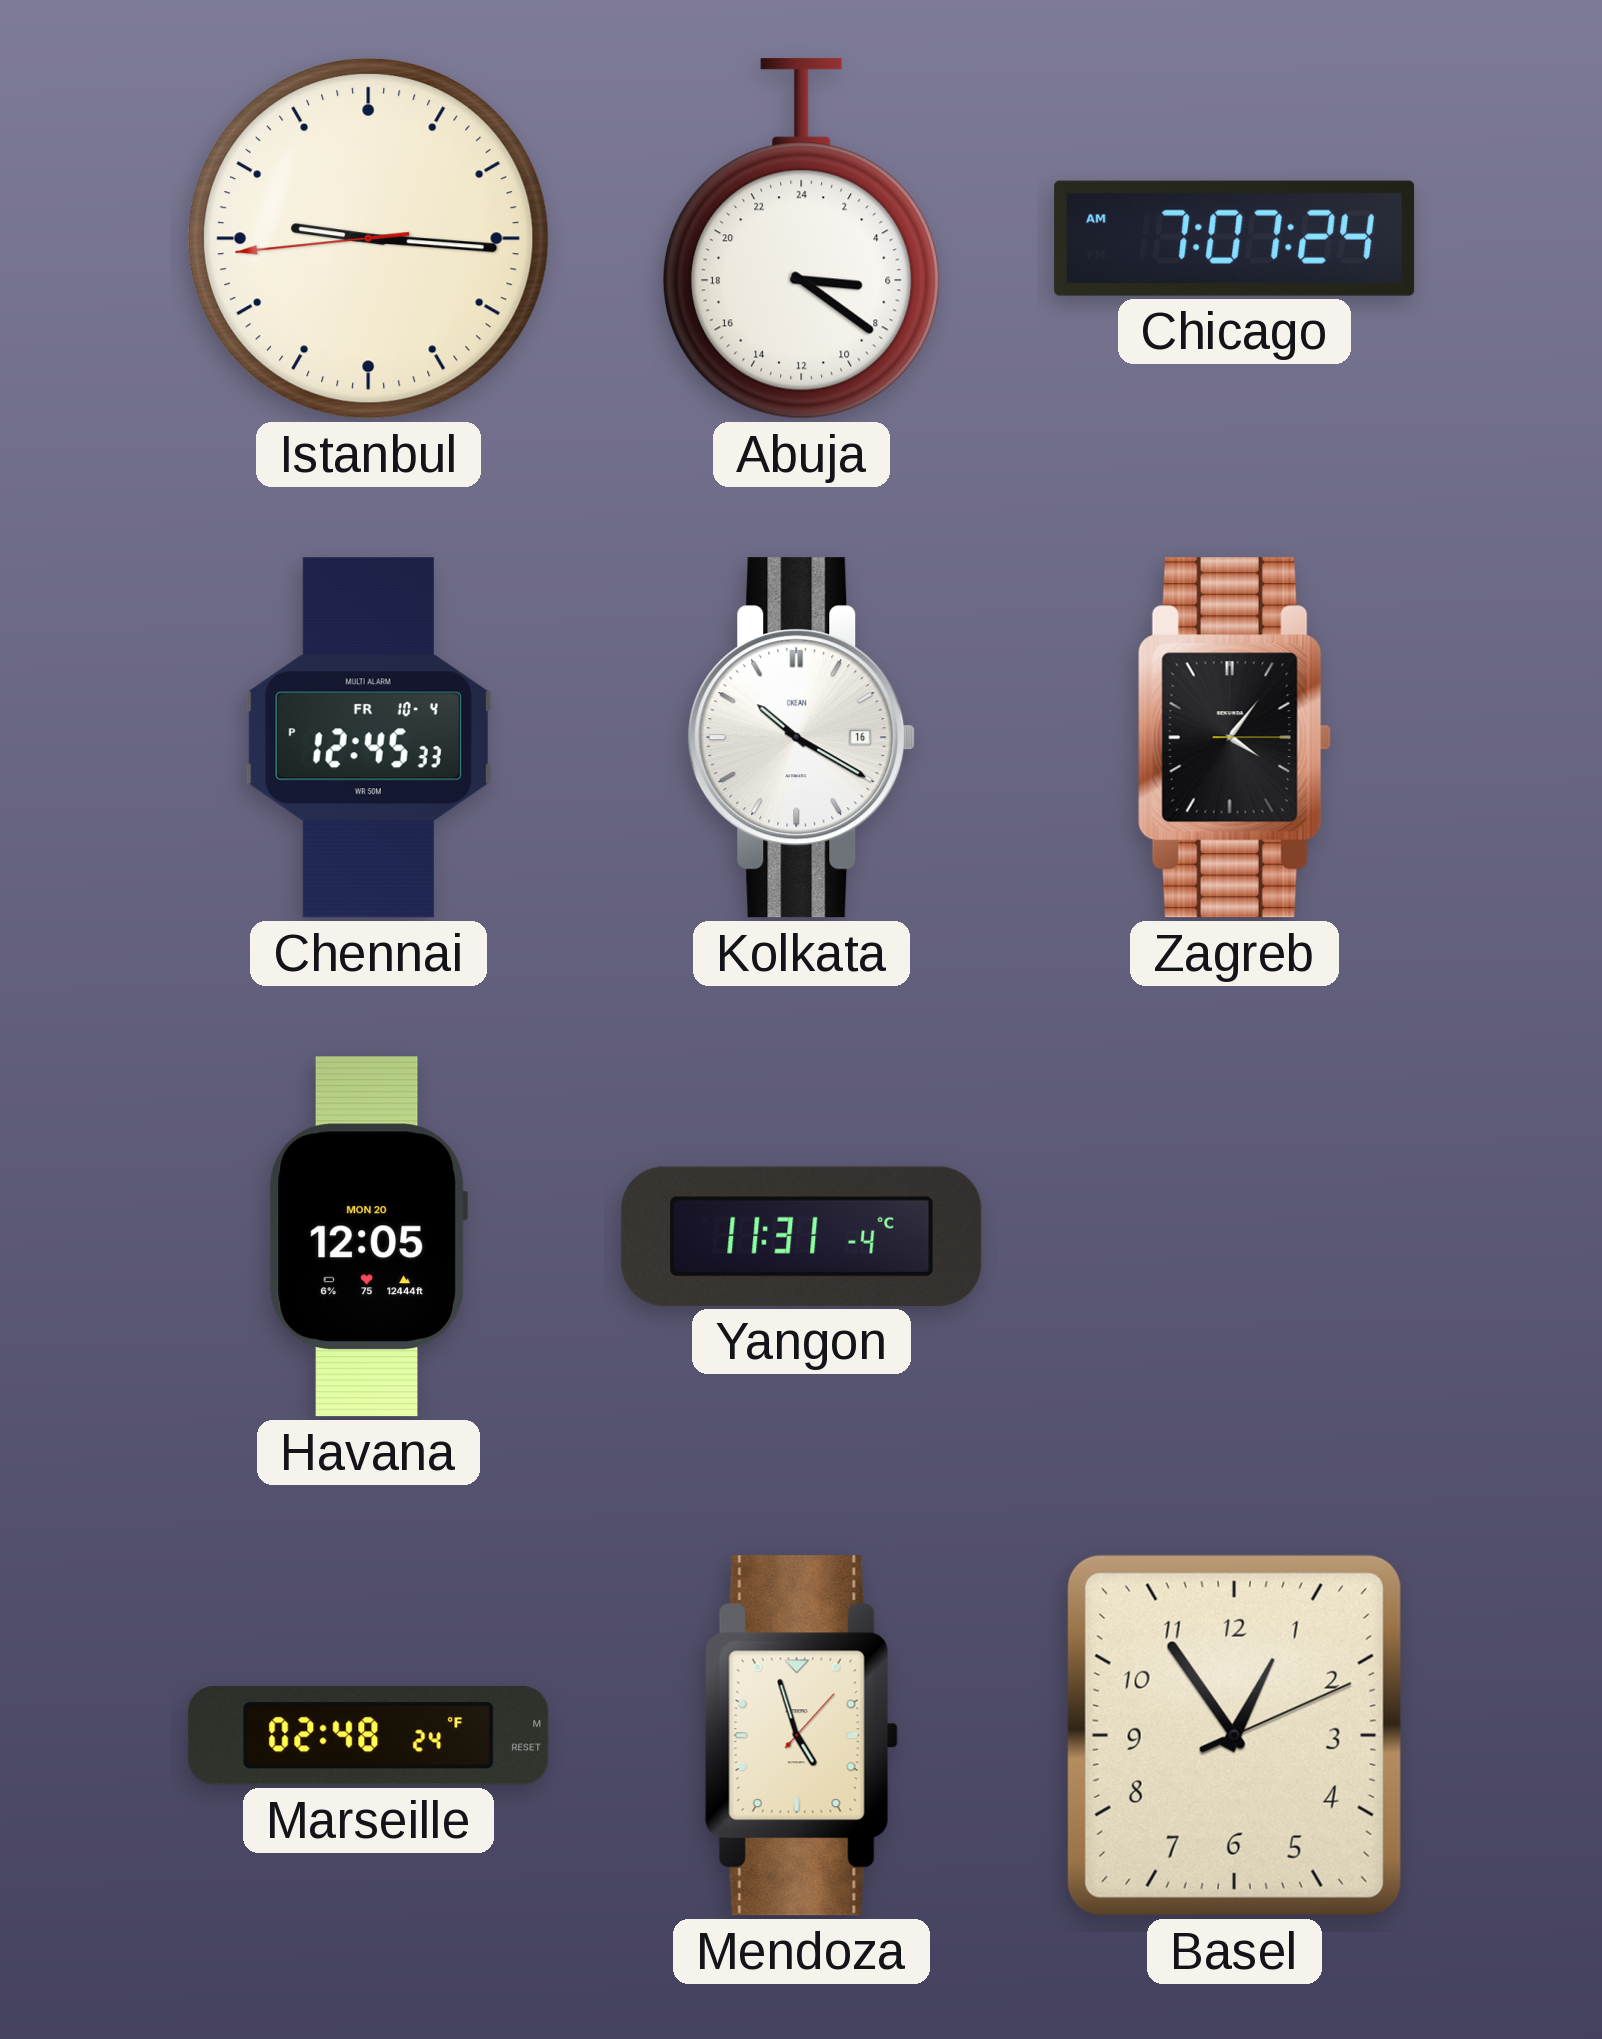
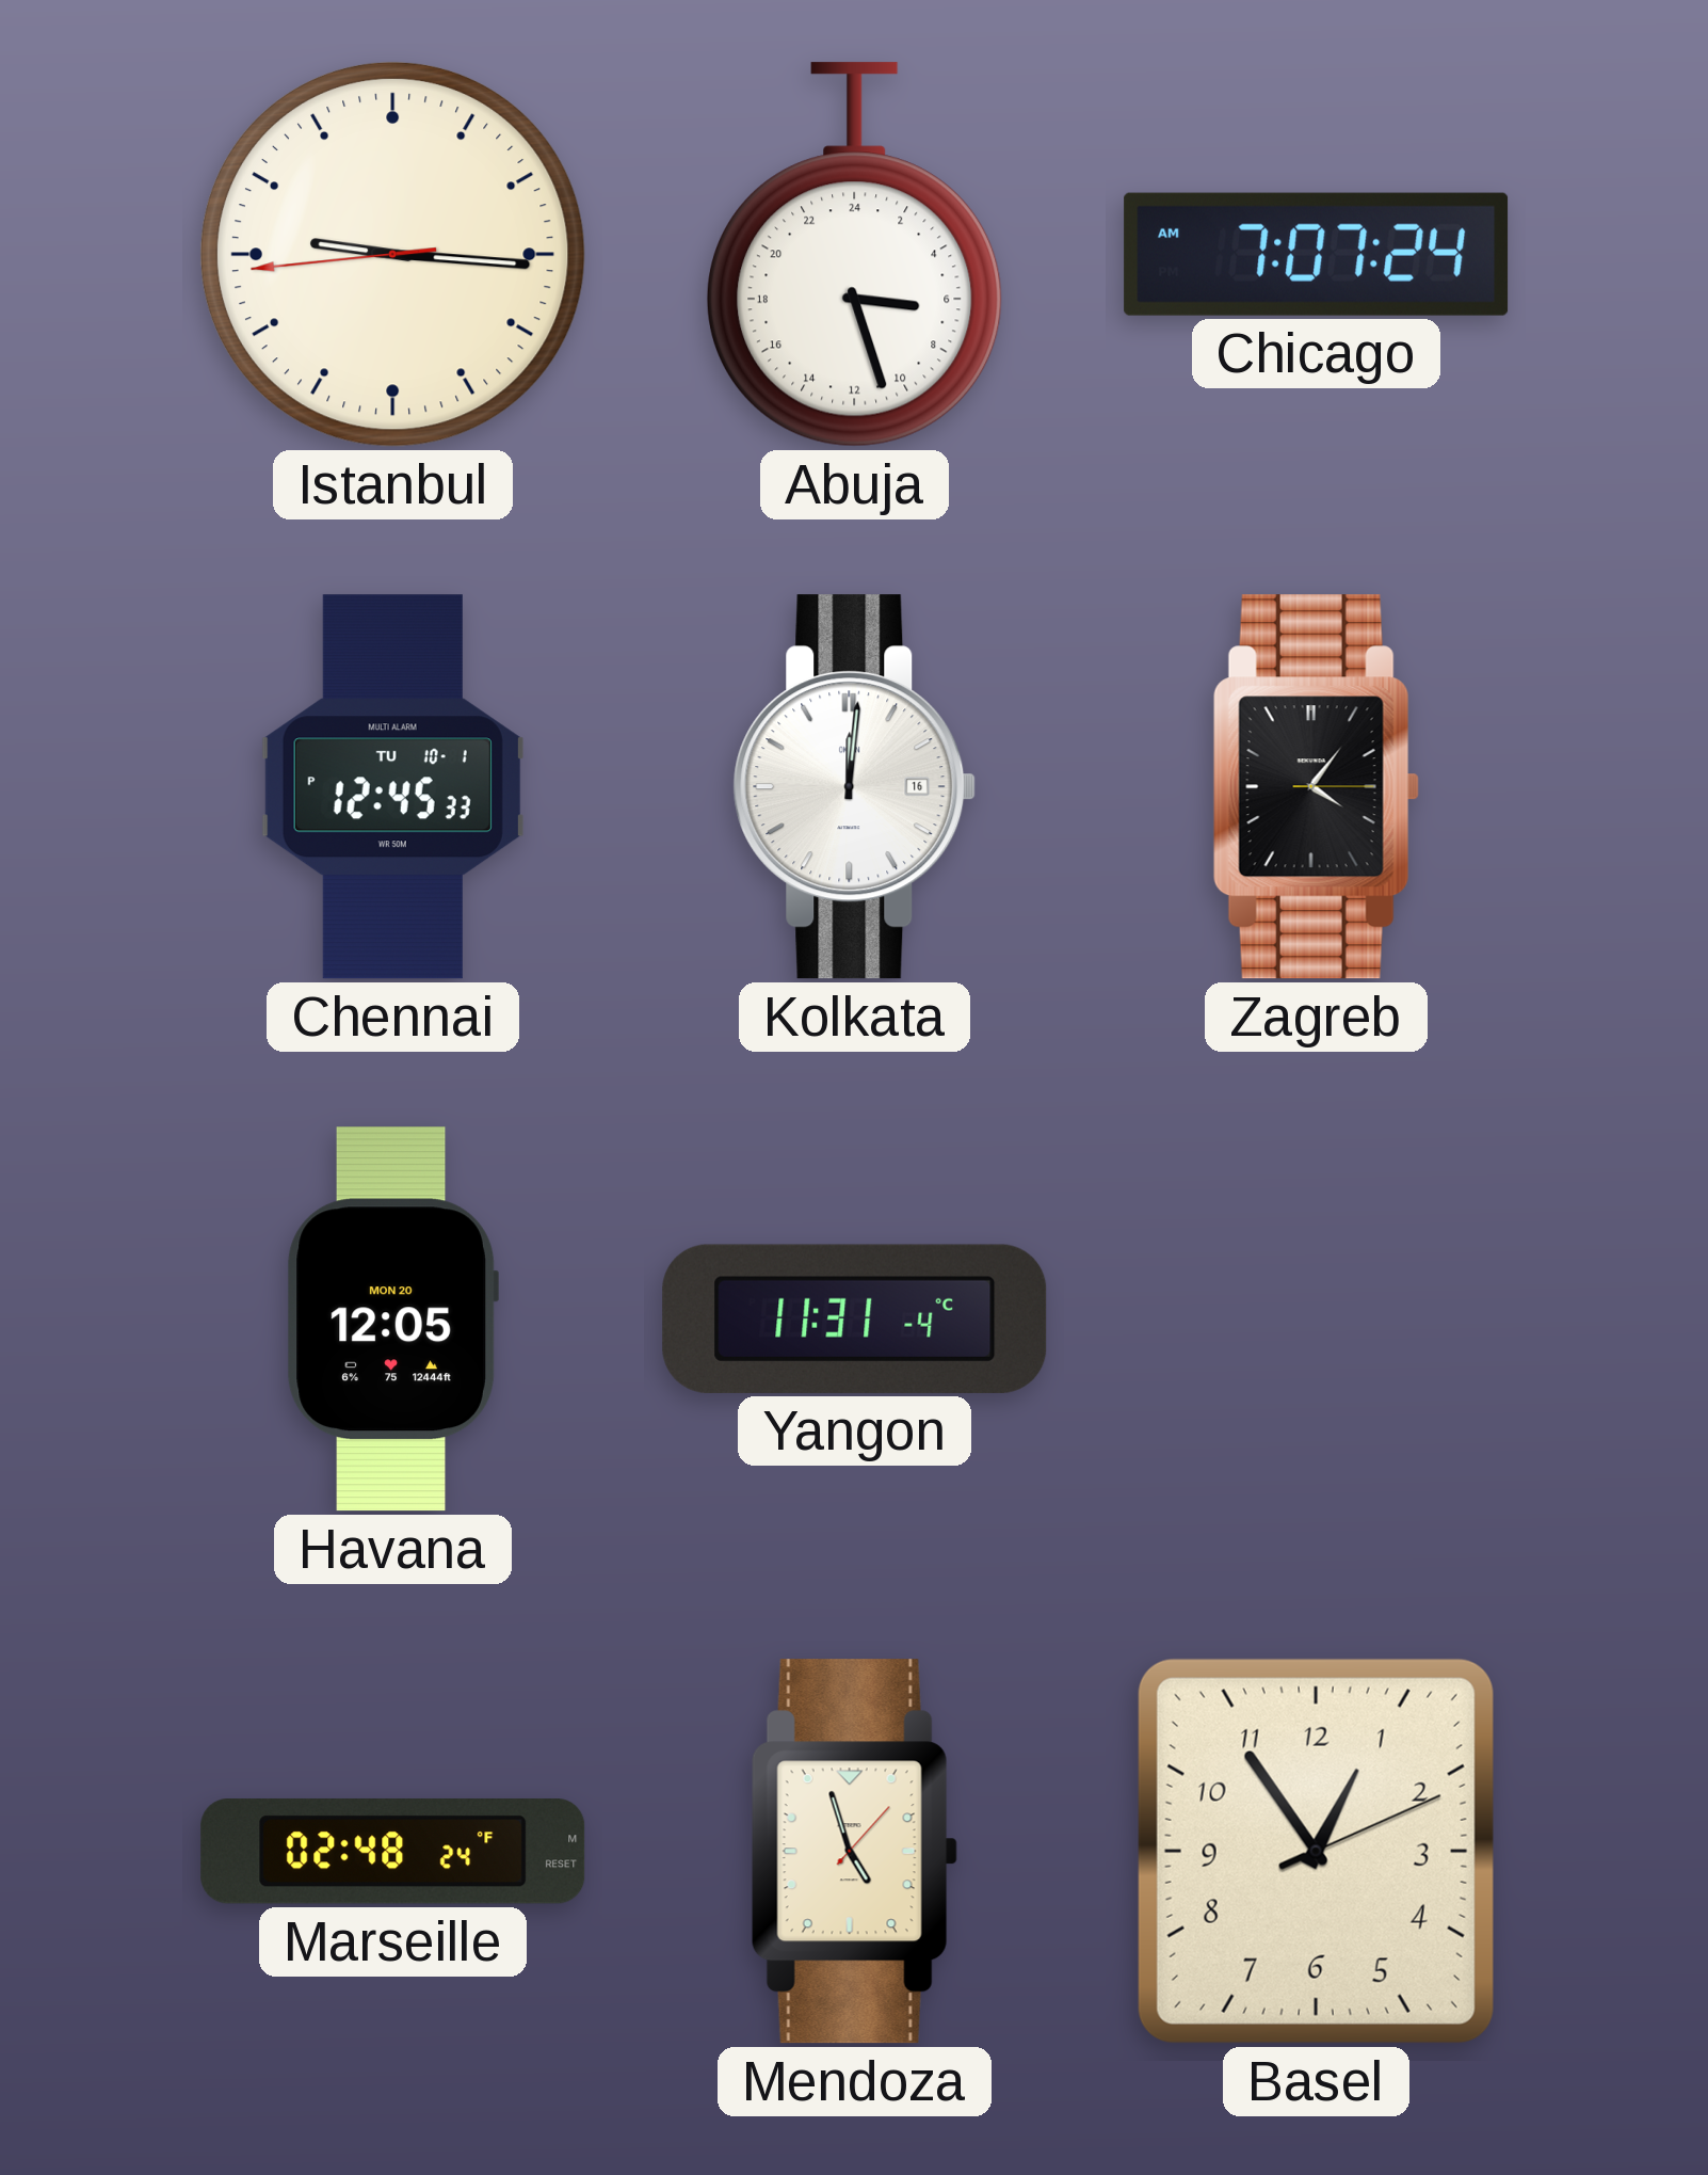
Abuja: 6:21 -> 6:27
Chennai date: FR 10-4 -> TU 10-1
Kolkata: 10:20 -> 12:01
